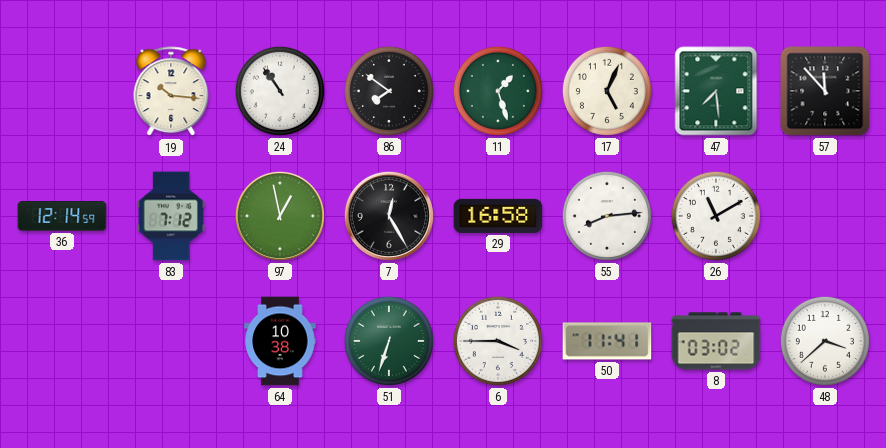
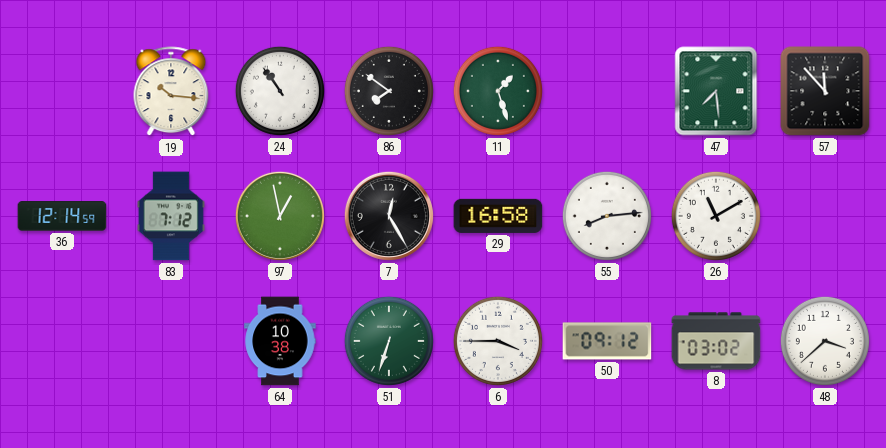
17: 5:04 -> none
50: 11:41 -> 09:12
